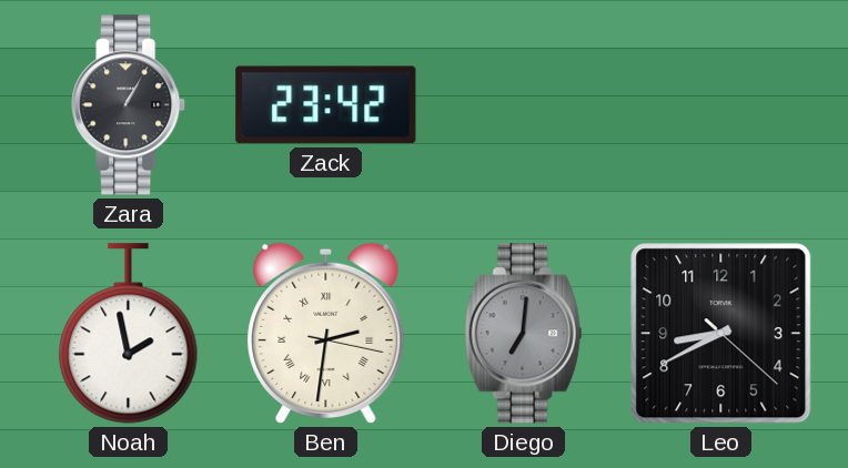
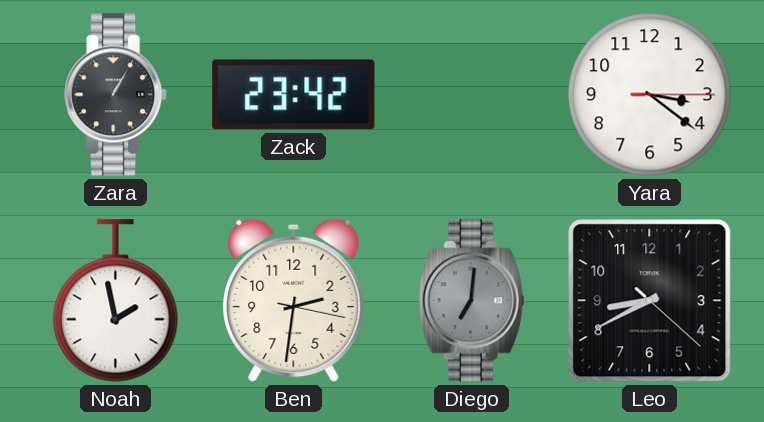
Yara: none -> 3:21
Ben numerals: Roman -> Arabic
